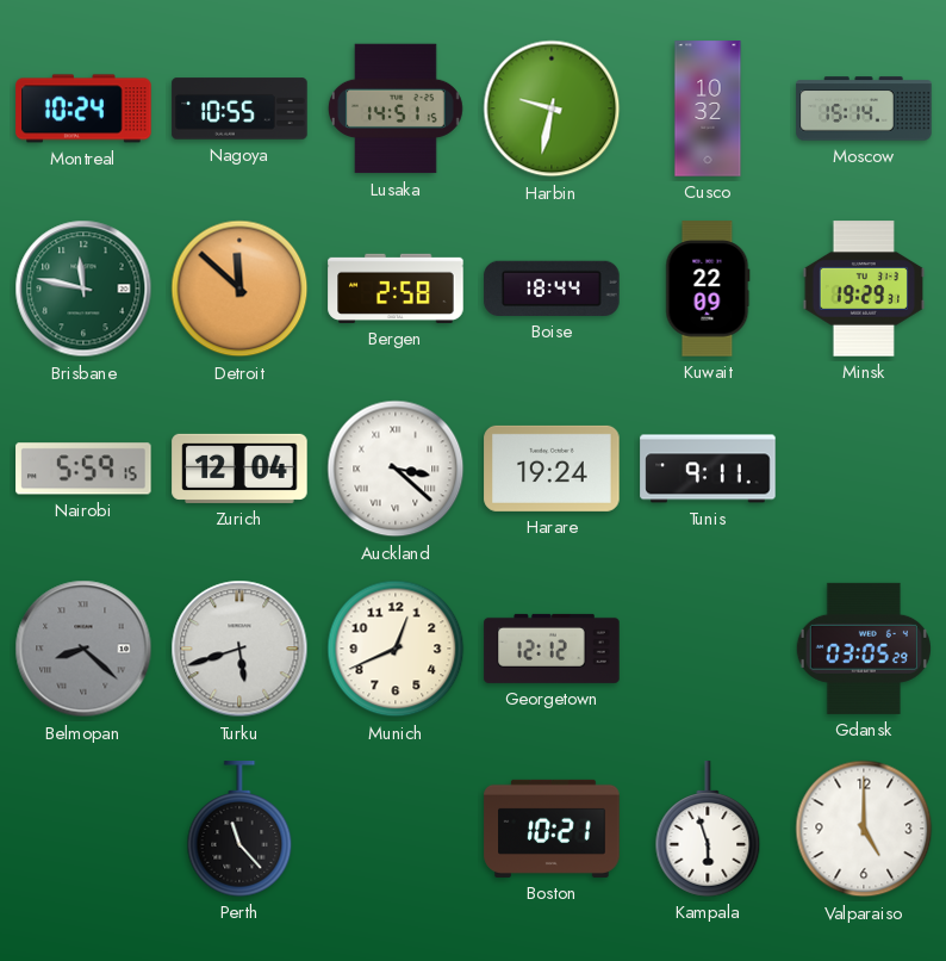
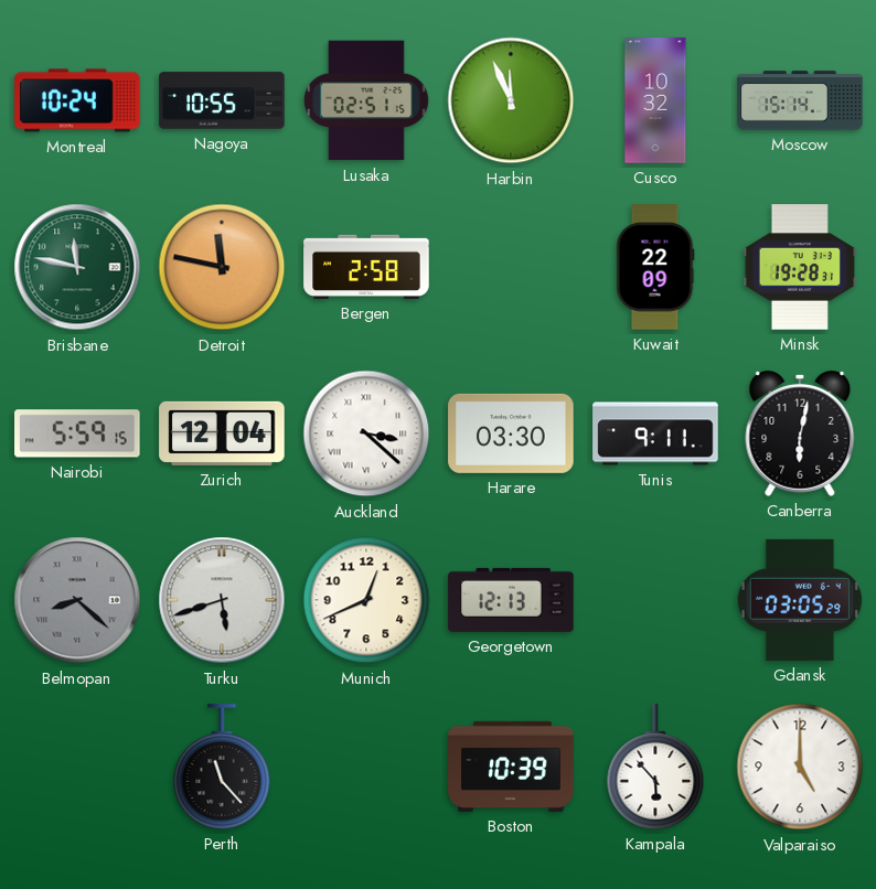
Lusaka: 14:51 -> 02:51
Harbin: 9:32 -> 11:56
Detroit: 11:52 -> 11:47
Boise: 18:44 -> none
Minsk: 19:29 -> 19:28
Harare: 19:24 -> 03:30
Canberra: none -> 6:02
Georgetown: 12:12 -> 12:13
Boston: 10:21 -> 10:39
Kampala: 5:57 -> 5:53
